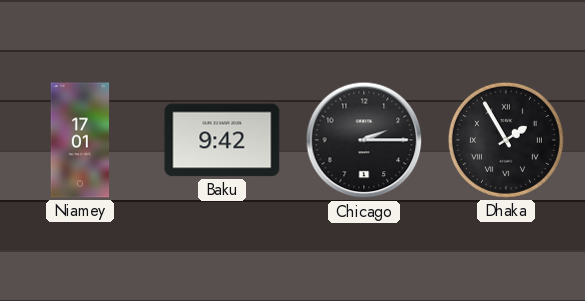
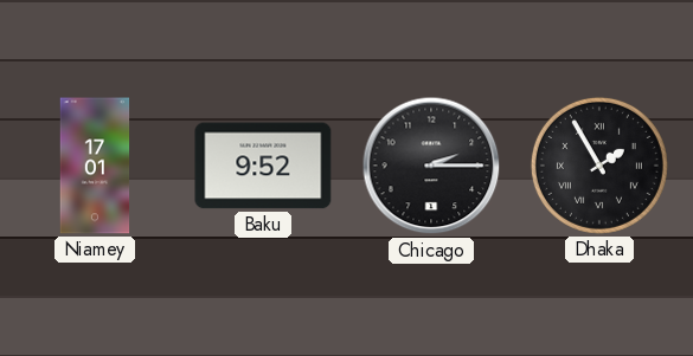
Baku: 9:42 -> 9:52
